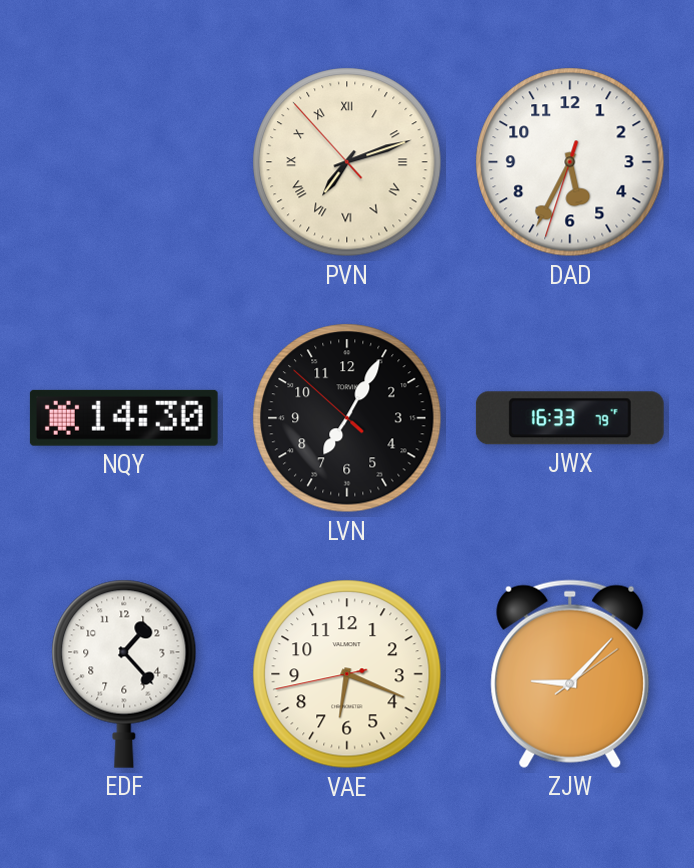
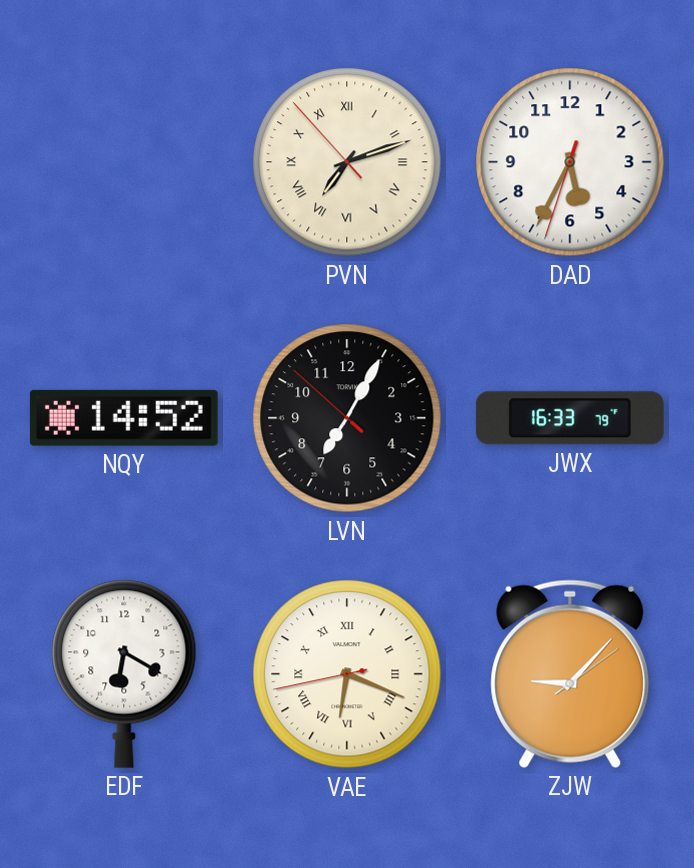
NQY: 14:30 -> 14:52
EDF: 1:23 -> 6:20
VAE numerals: Arabic -> Roman
